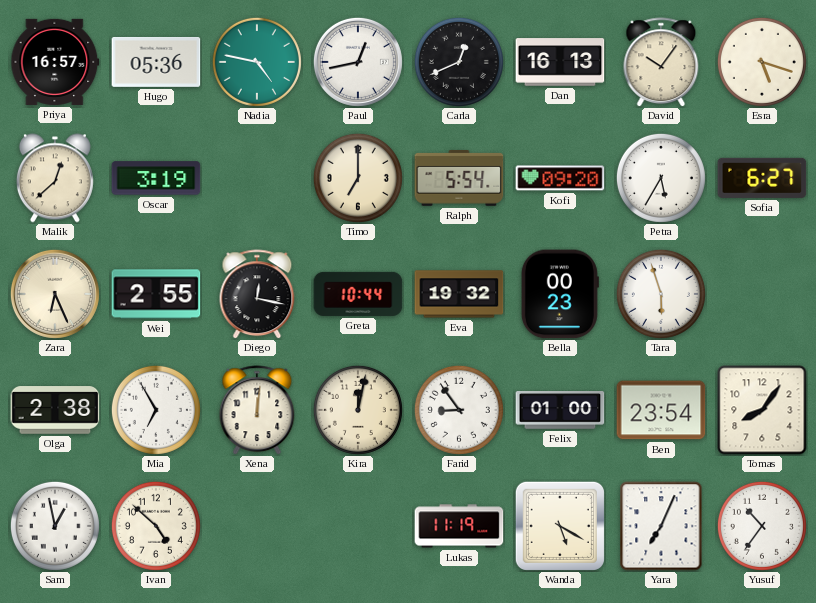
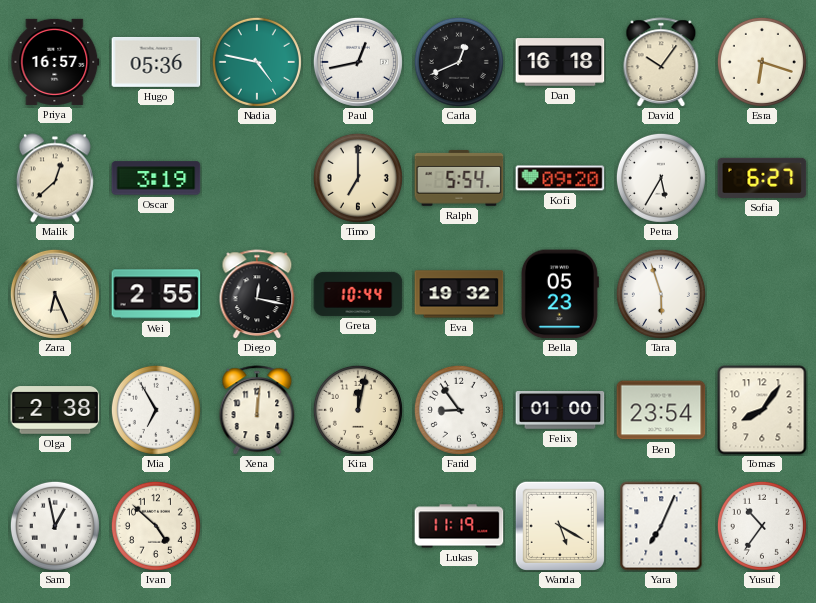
Dan: 16:13 -> 16:18
Esra: 5:18 -> 6:18
Bella: 00:23 -> 05:23
